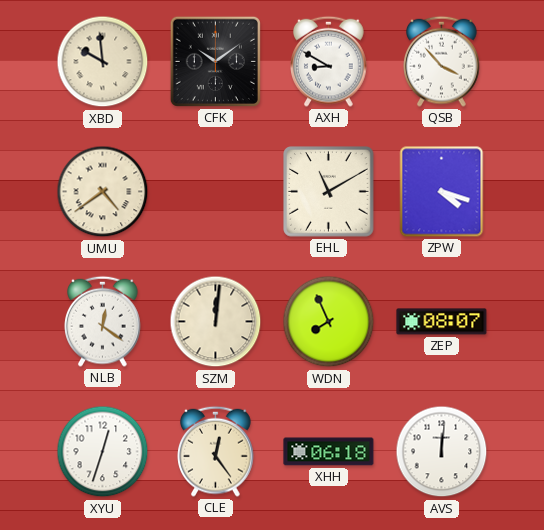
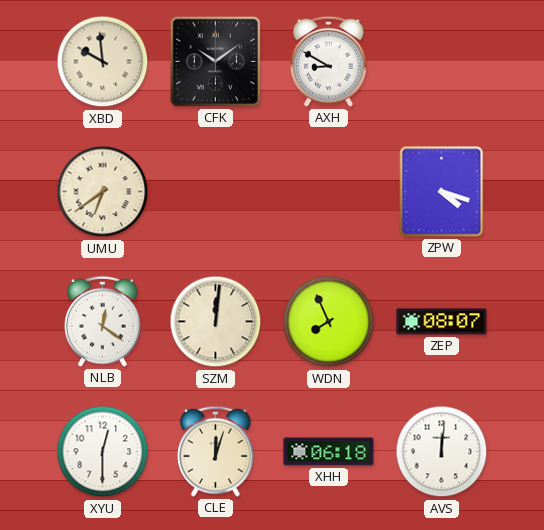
QSB: 3:53 -> none
UMU: 4:39 -> 6:39
EHL: 11:10 -> none
XYU: 12:33 -> 12:30
CLE: 12:24 -> 12:03
